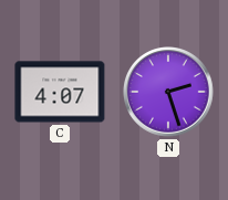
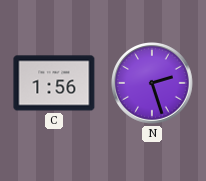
C: 4:07 -> 1:56
